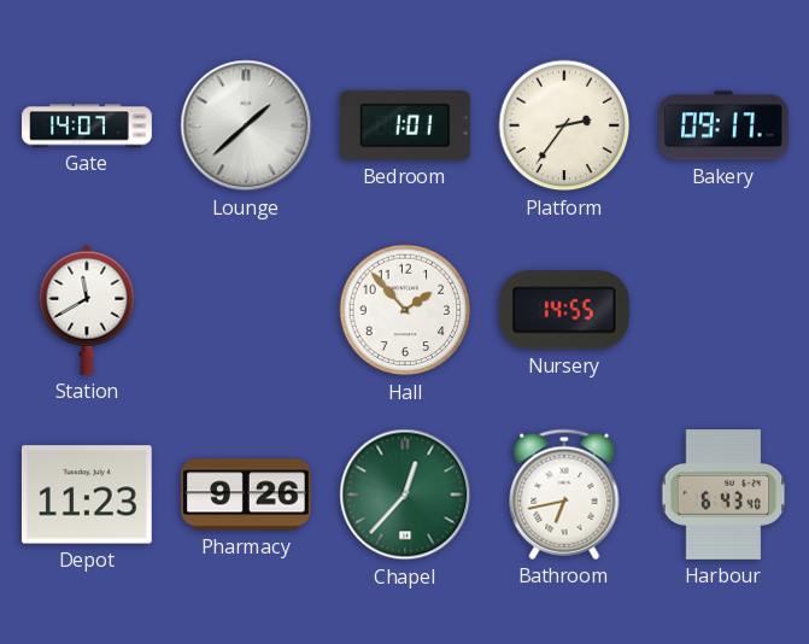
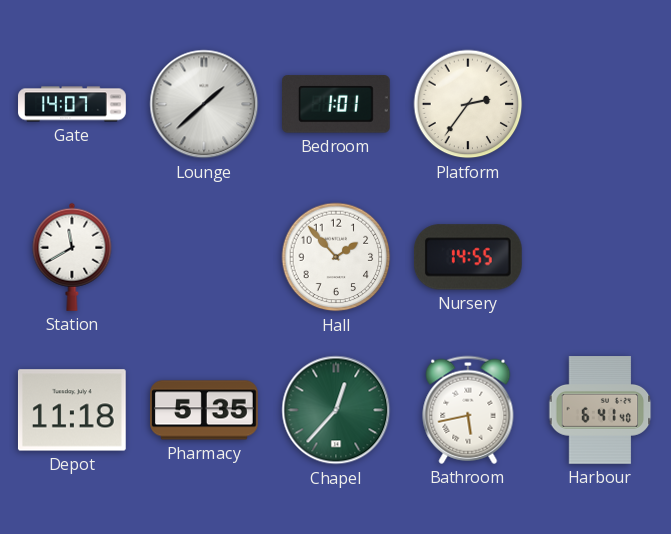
Bakery: 09:17 -> none
Depot: 11:23 -> 11:18
Pharmacy: 9:26 -> 5:35
Bathroom: 6:43 -> 5:43
Harbour: 6:43 -> 6:41
